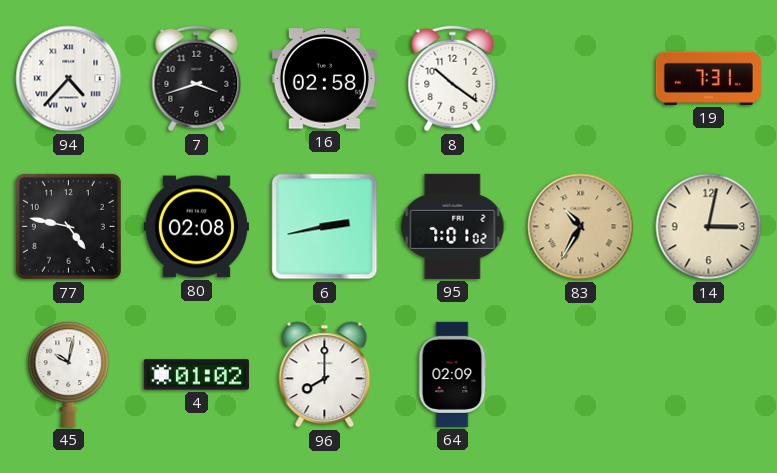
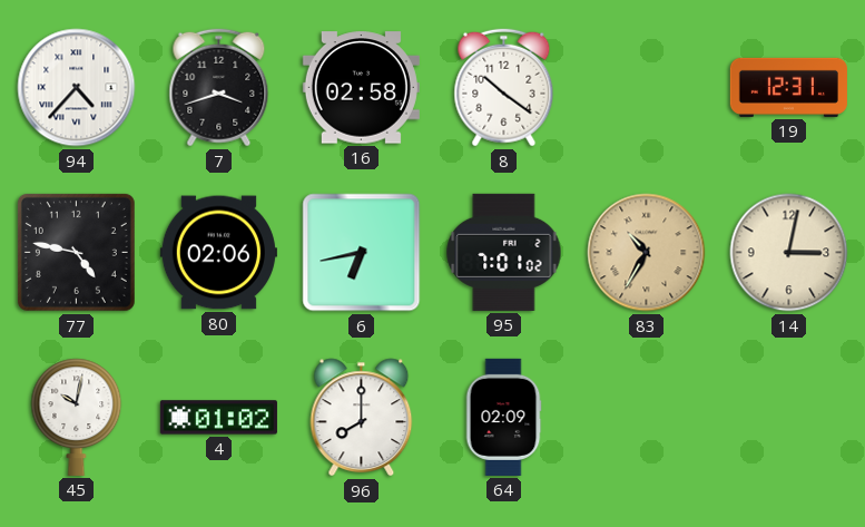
19: 7:31 -> 12:31
80: 02:08 -> 02:06
6: 2:43 -> 6:43
